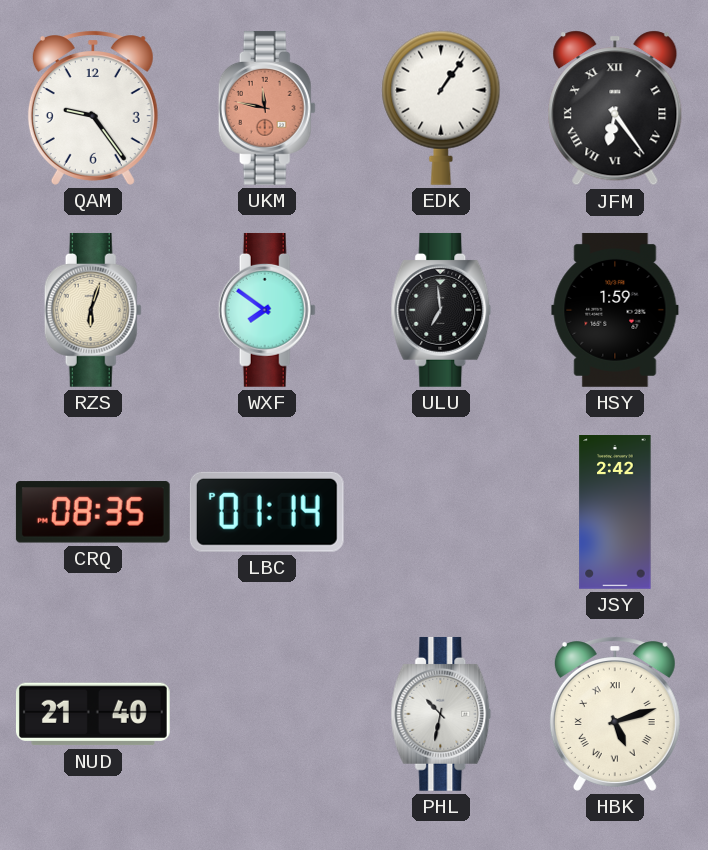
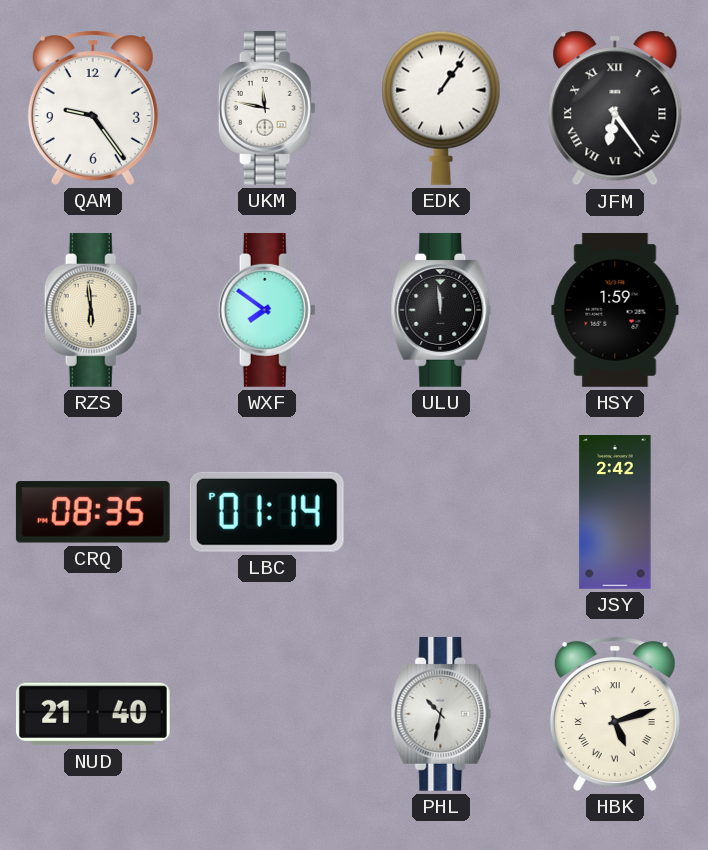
UKM dial: salmon -> white
RZS: 6:03 -> 5:59
ULU: 6:59 -> 11:59
